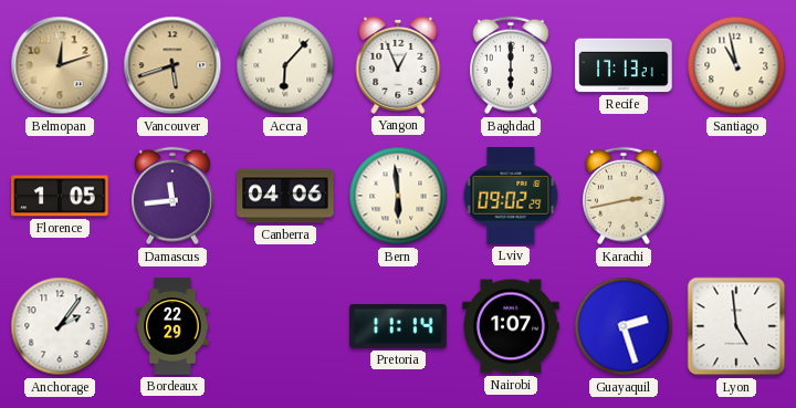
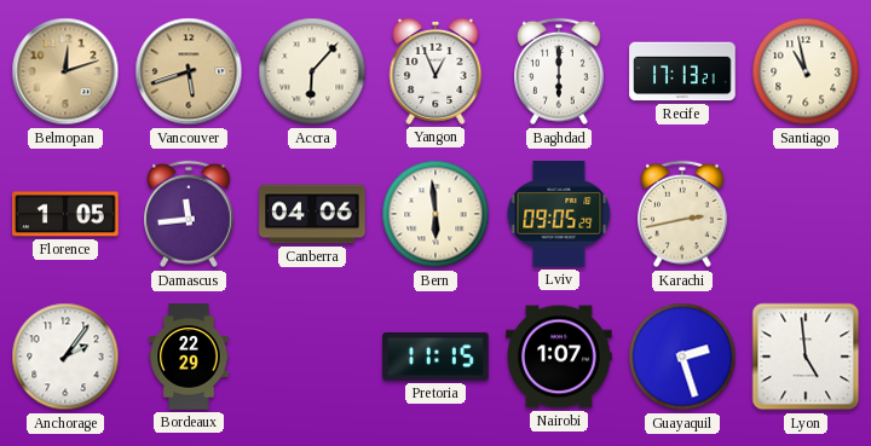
Lviv: 09:02 -> 09:05
Pretoria: 11:14 -> 11:15
